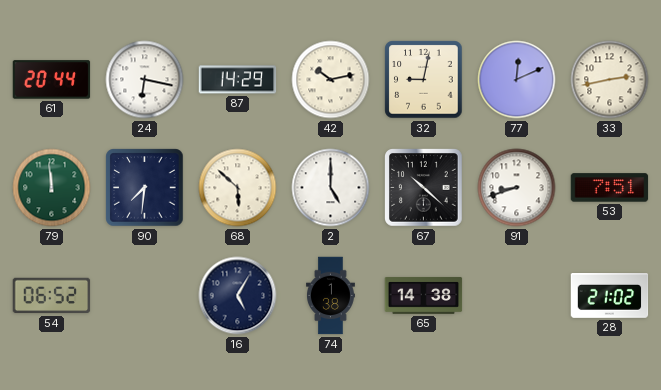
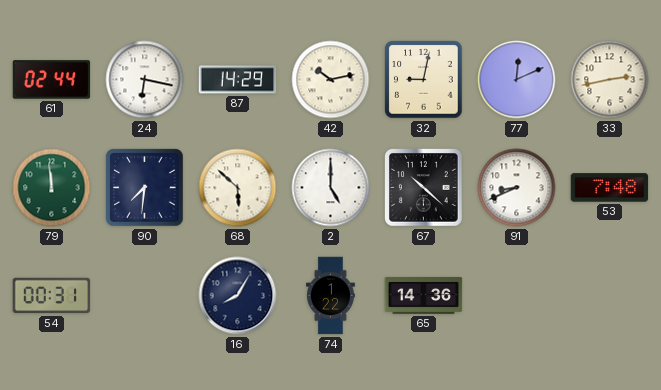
61: 20:44 -> 02:44
91: 8:42 -> 8:41
53: 7:51 -> 7:48
54: 06:52 -> 00:31
16: 5:05 -> 8:05
74: 1:38 -> 1:22
65: 14:38 -> 14:36
28: 21:02 -> none
